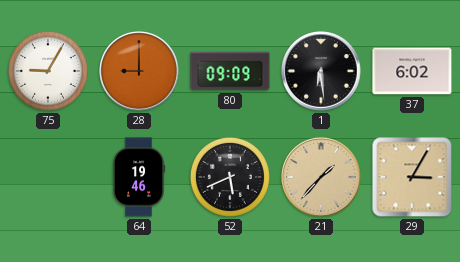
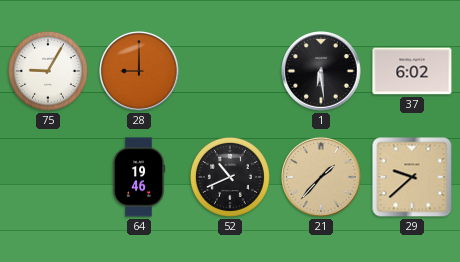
80: 09:09 -> none
52: 5:41 -> 10:41
29: 3:05 -> 9:38
